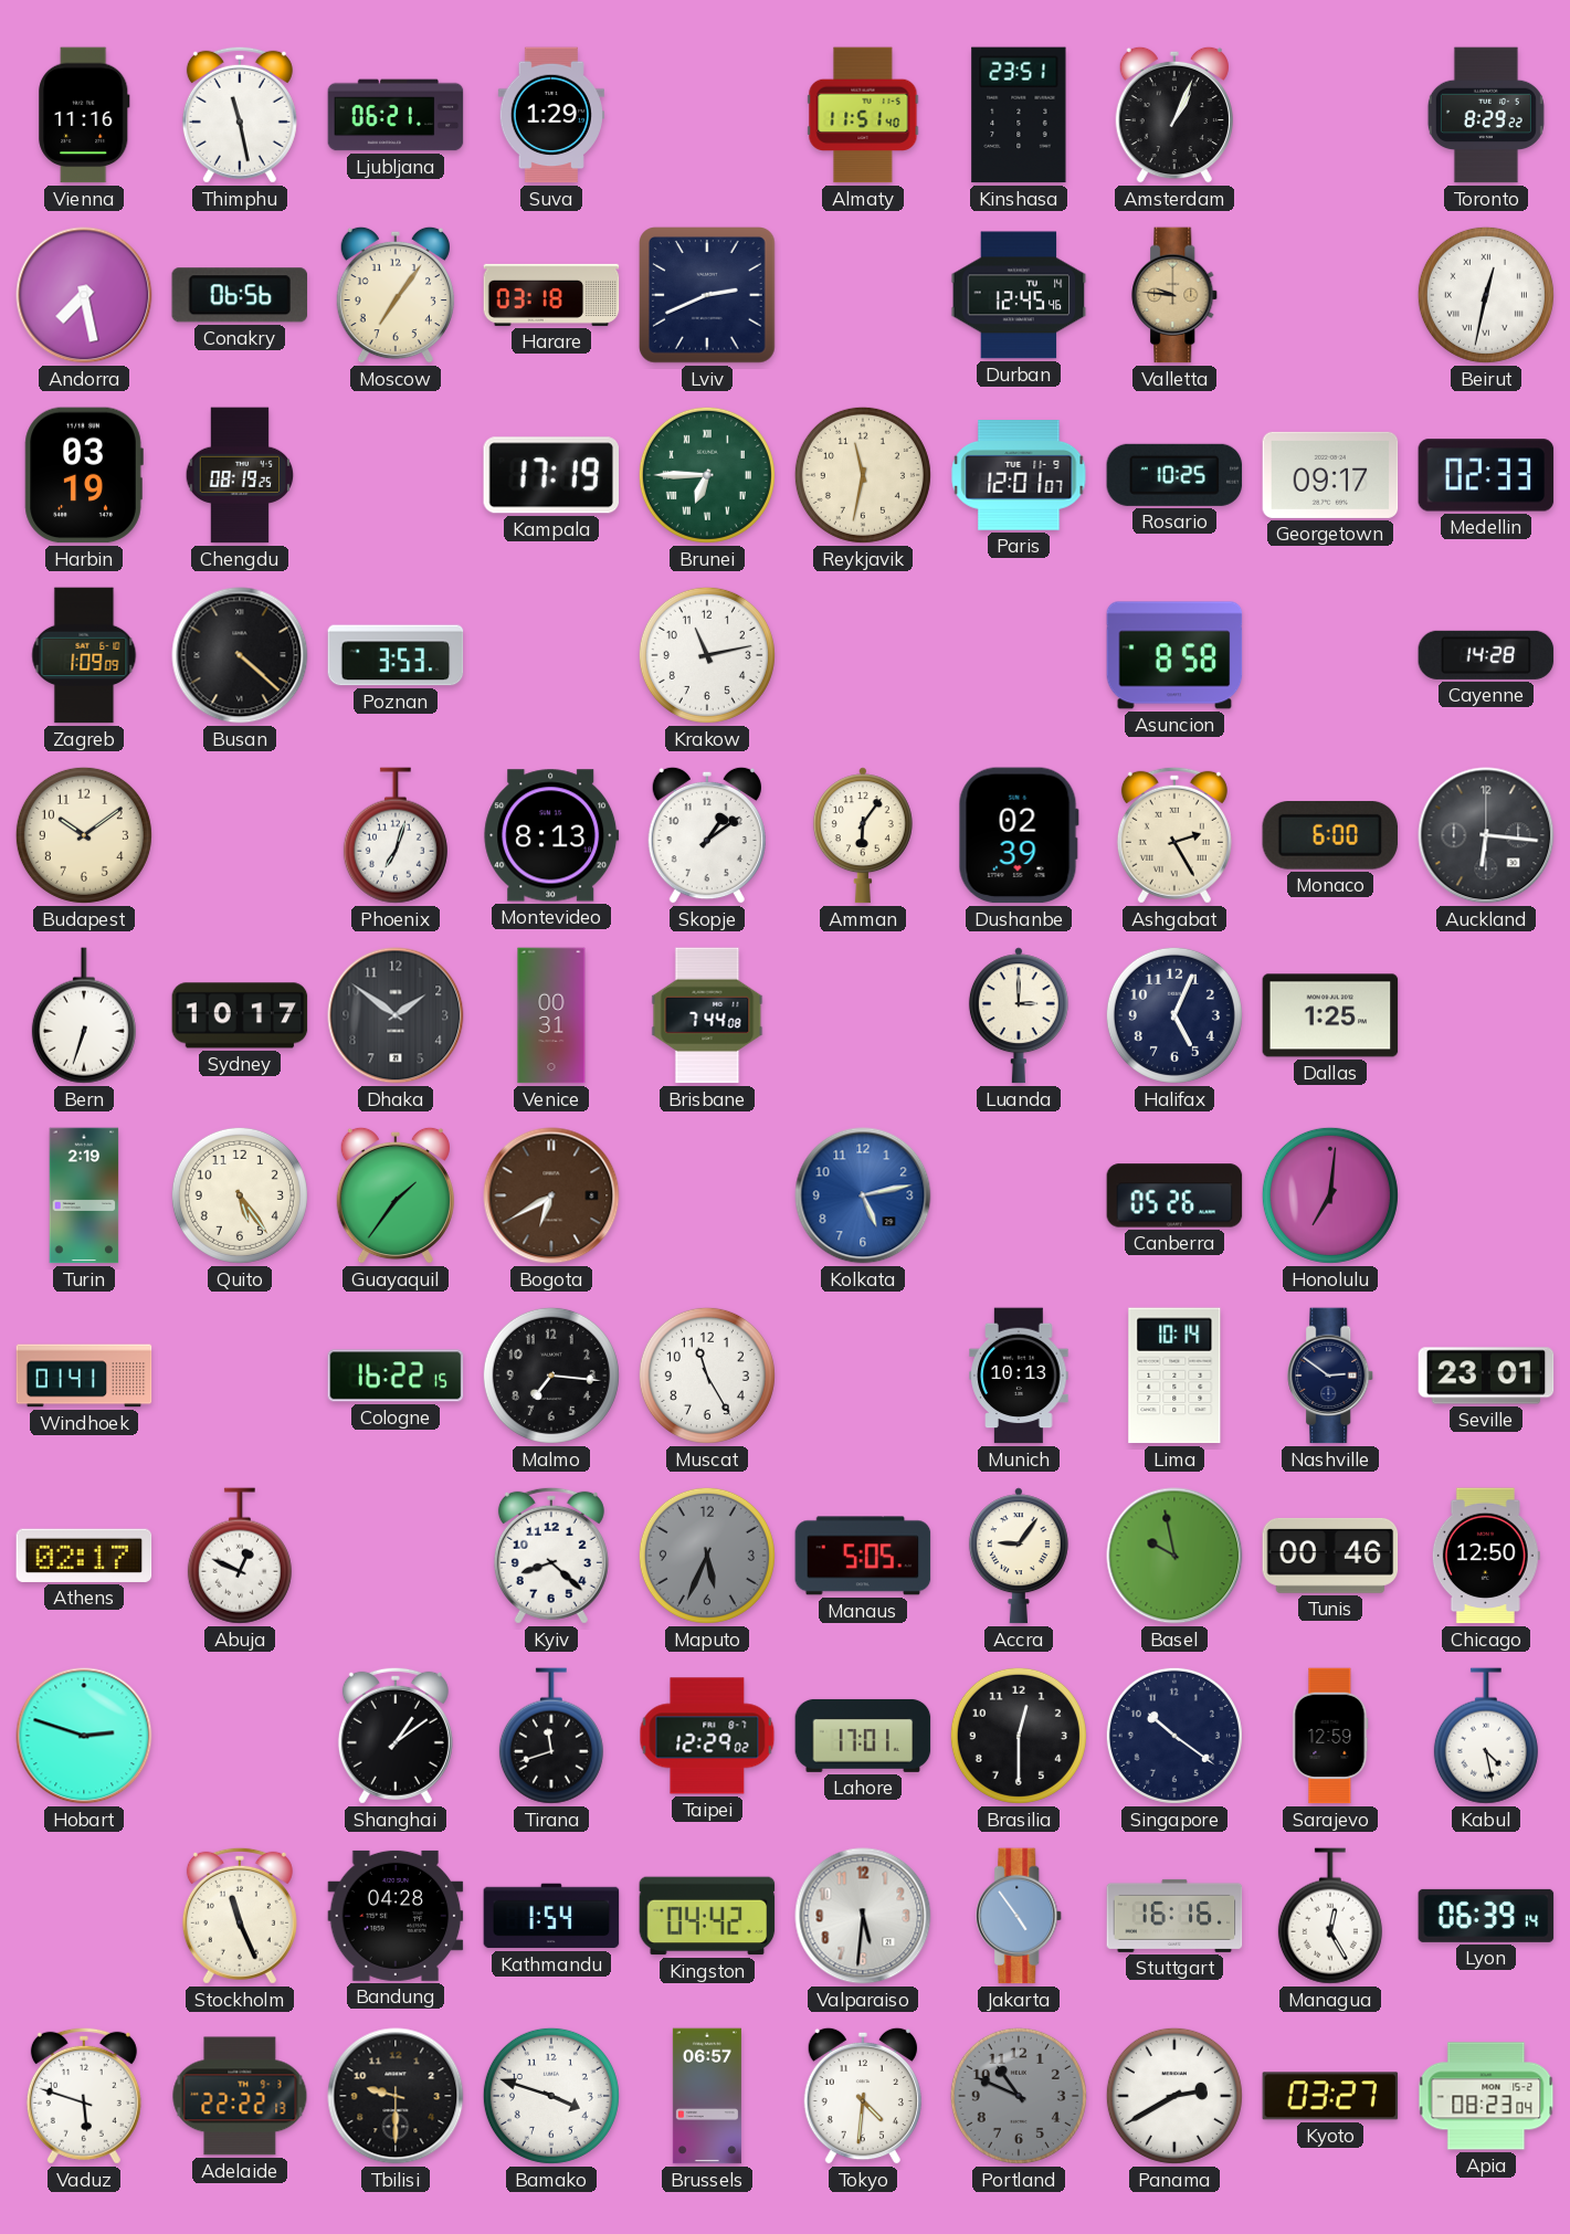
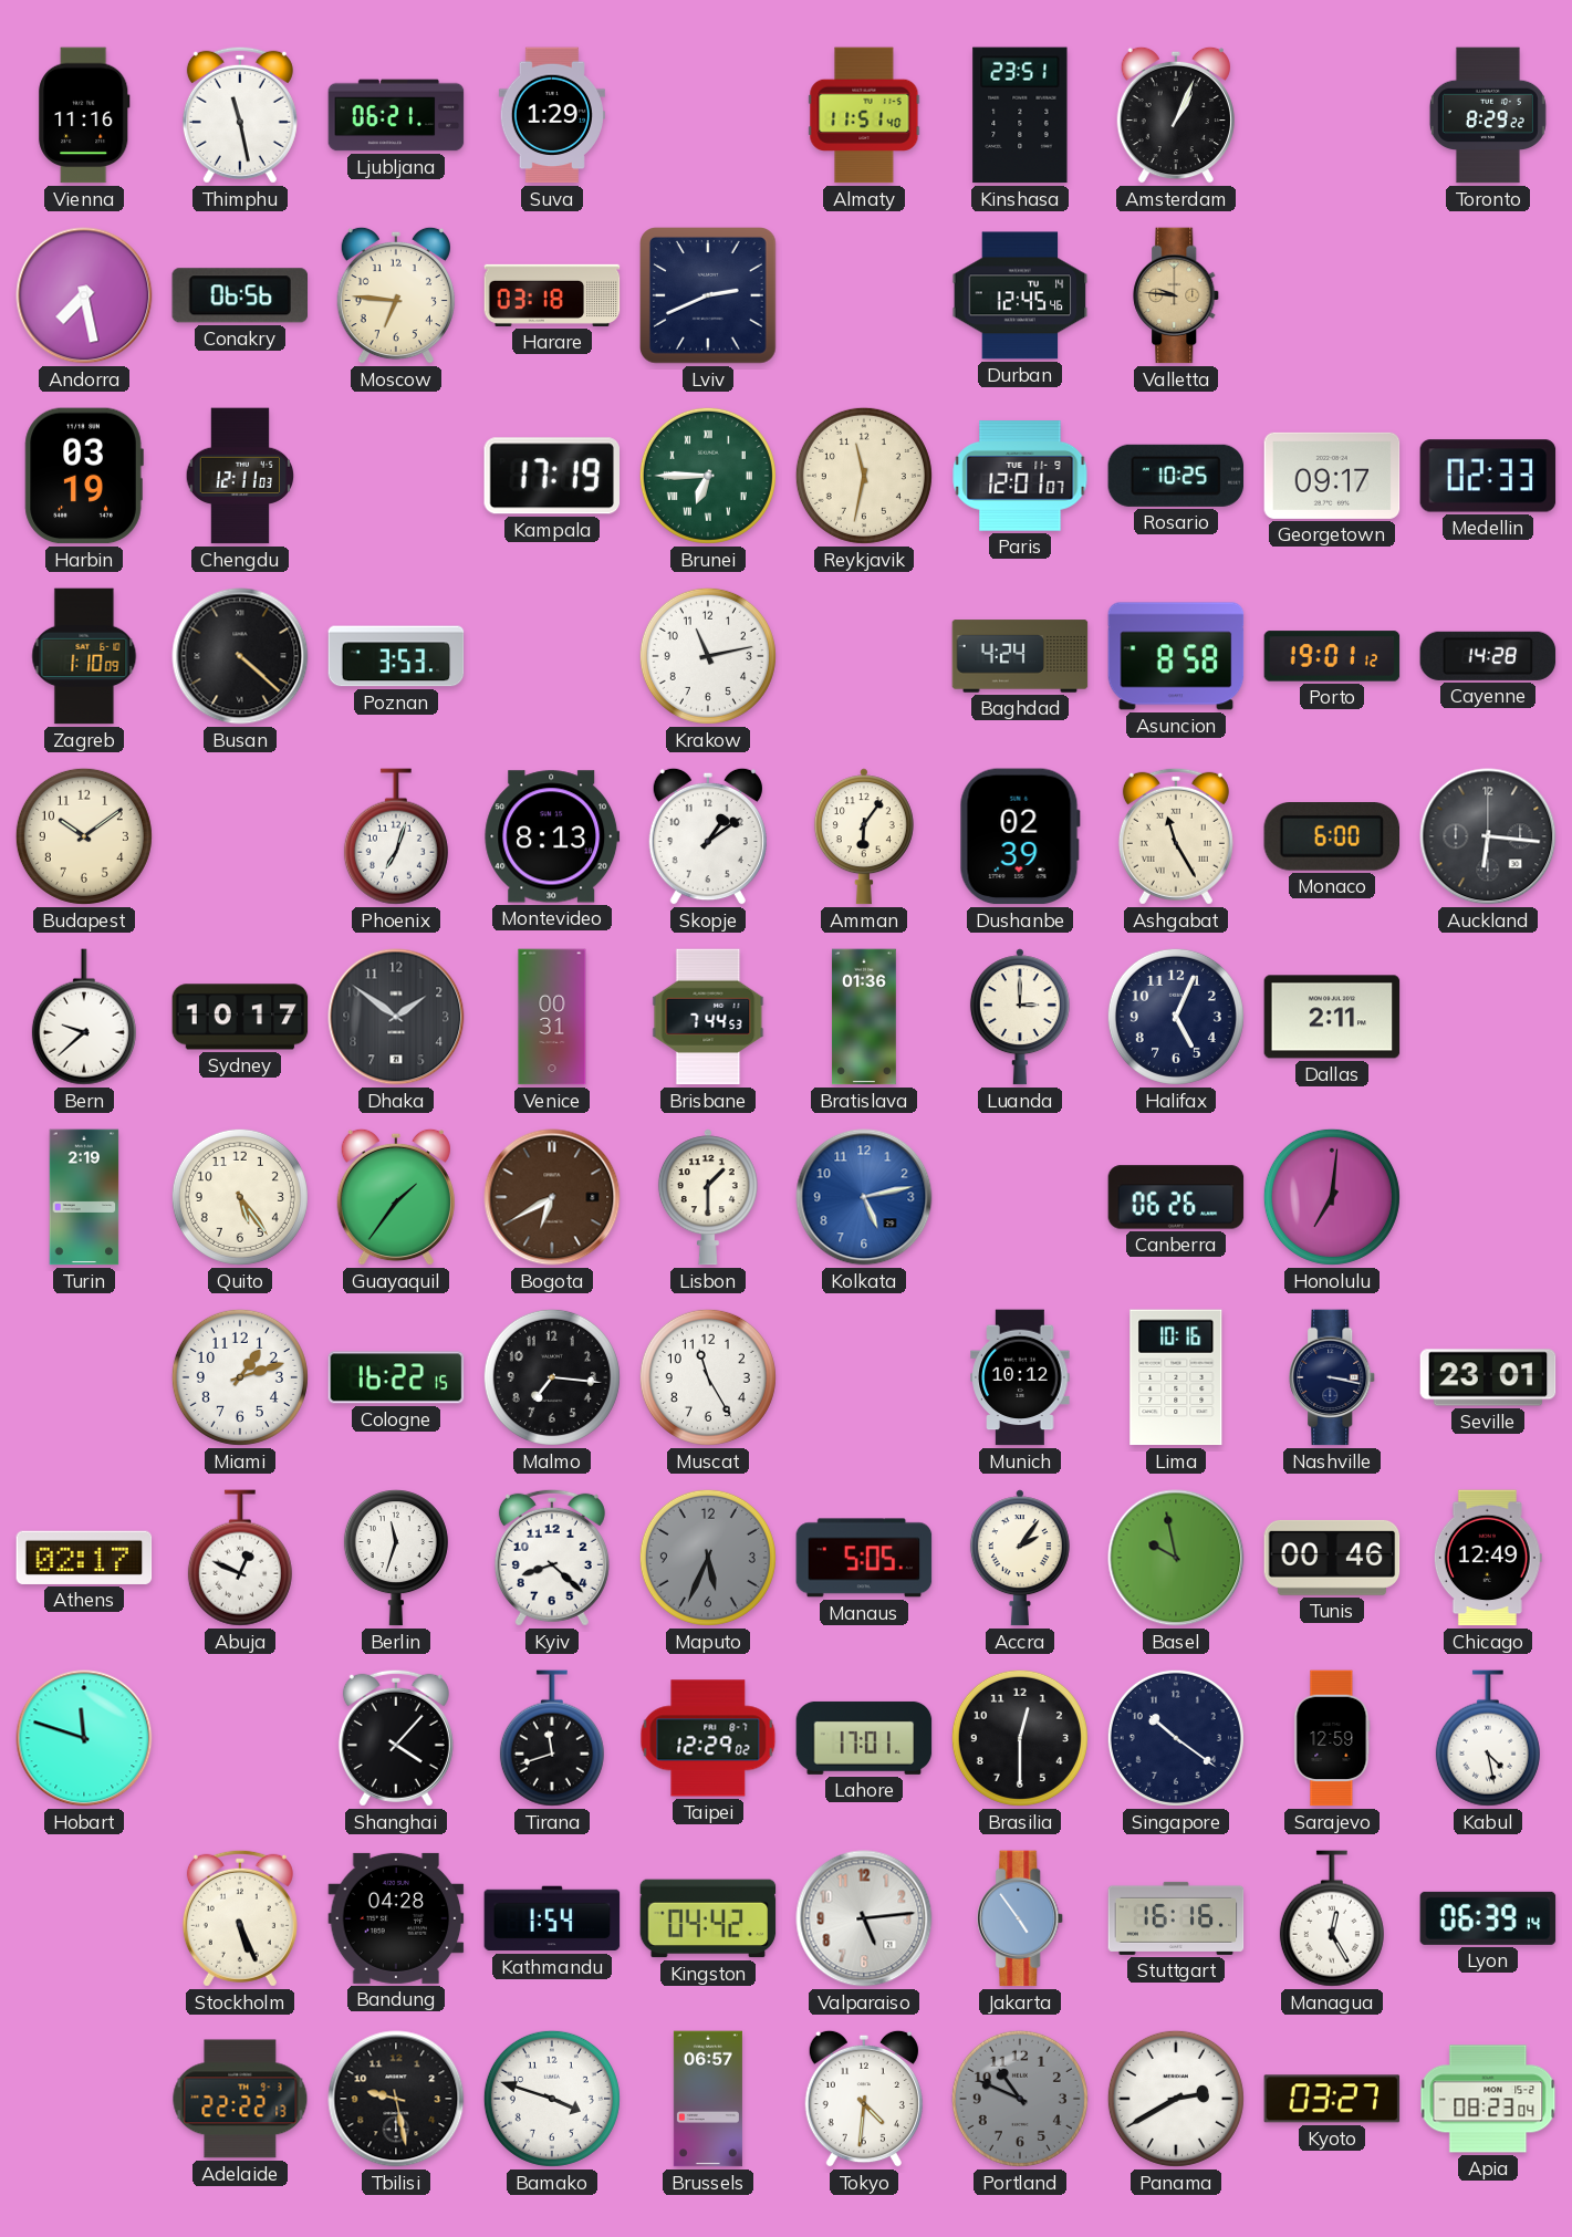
Moscow: 7:06 -> 6:46
Beirut: 12:32 -> none
Chengdu: 08:19 -> 12:11
Zagreb: 1:09 -> 1:10
Baghdad: none -> 4:24
Porto: none -> 19:01
Ashgabat: 2:25 -> 11:25
Bern: 6:33 -> 9:38
Brisbane: 7:44:08 -> 7:44:53
Bratislava: none -> 01:36
Dallas: 1:25 -> 2:11
Lisbon: none -> 1:30
Canberra: 05:26 -> 06:26
Windhoek: 01:41 -> none
Miami: none -> 1:12
Munich: 10:13 -> 10:12
Lima: 10:14 -> 10:16
Nashville: 2:51 -> 3:17
Berlin: none -> 11:33
Accra: 9:06 -> 2:06
Chicago: 12:50 -> 12:49
Hobart: 2:48 -> 11:48
Shanghai: 1:09 -> 4:07
Stockholm: 11:26 -> 5:26
Valparaiso: 5:31 -> 5:14
Vaduz: 5:48 -> none
Tbilisi: 9:30 -> 9:28
